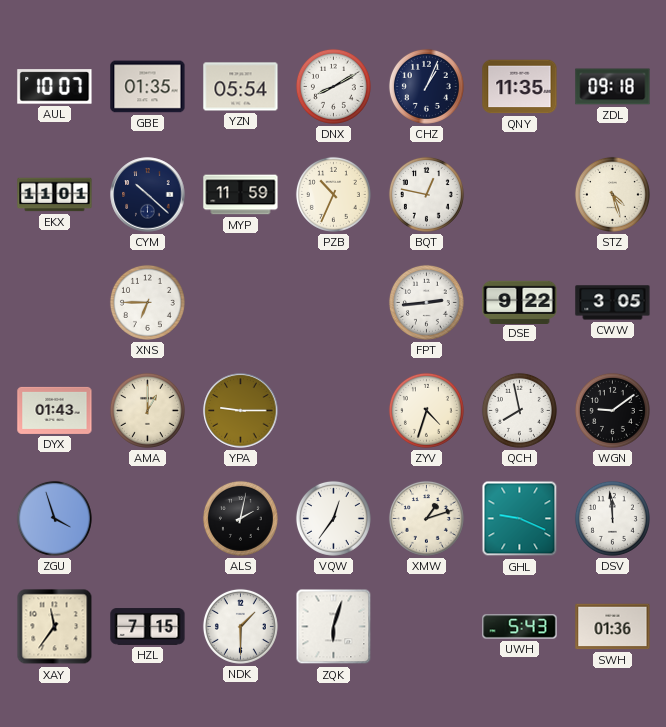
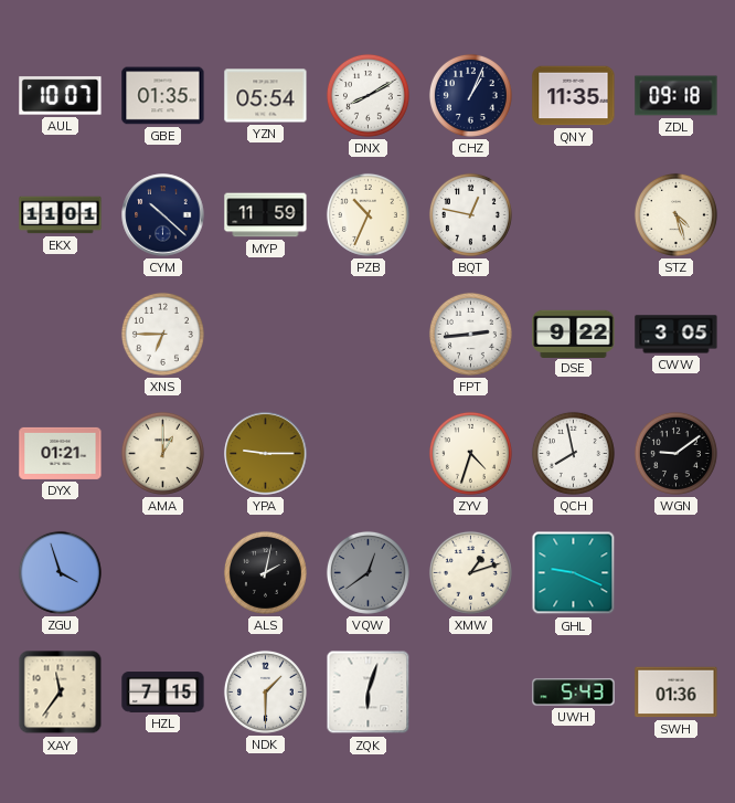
DYX: 01:43 -> 01:21
VQW: 12:36 -> 12:39
VQW dial: white -> grey
DSV: 11:59 -> none
